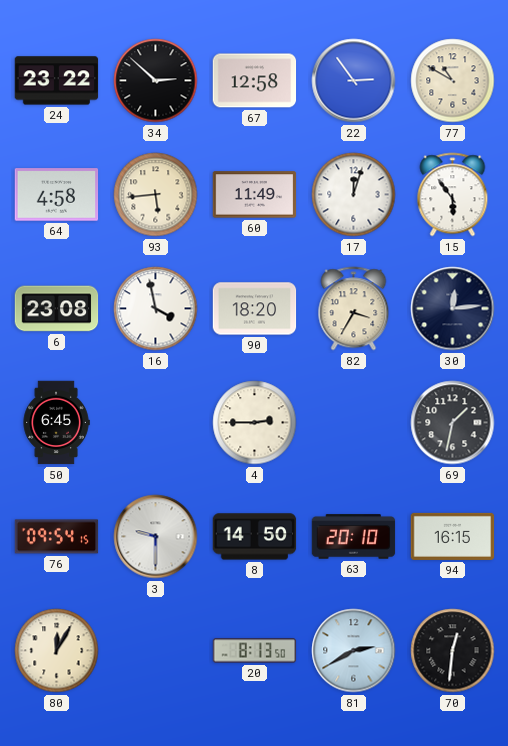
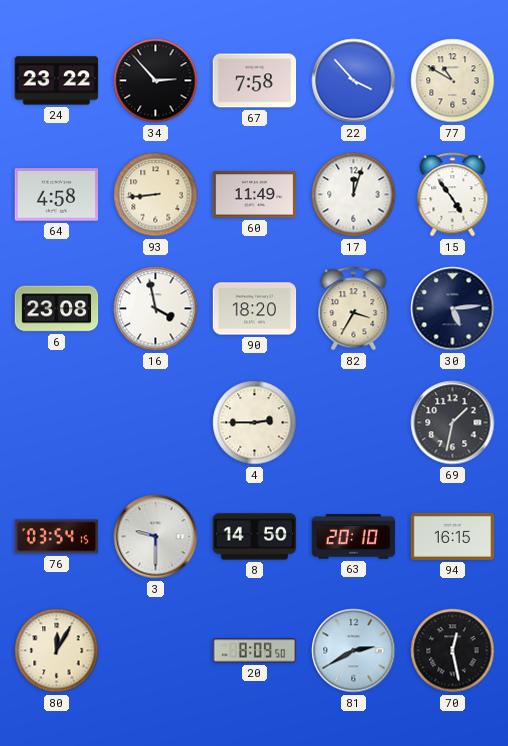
34: 2:52 -> 2:53
67: 12:58 -> 7:58
22: 2:54 -> 3:53
93: 5:44 -> 8:44
15: 5:54 -> 4:54
30: 12:14 -> 5:14
50: 6:45 -> none
76: 09:54 -> 03:54
20: 8:13 -> 8:09
70: 12:31 -> 12:28
